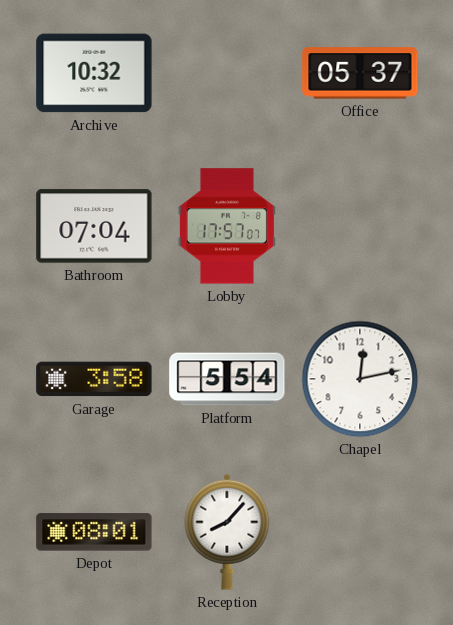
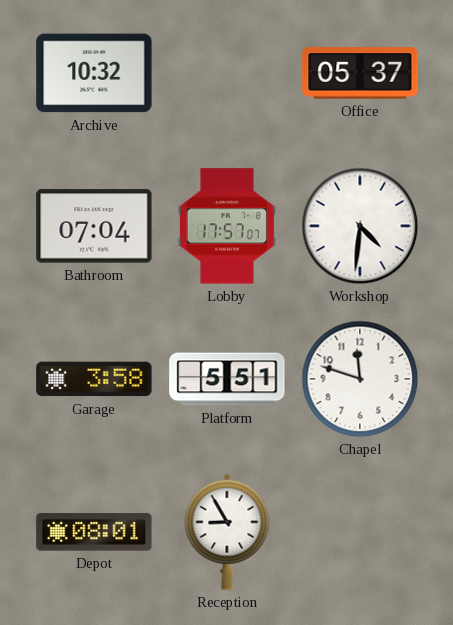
Workshop: none -> 4:31
Platform: 5:54 -> 5:51
Chapel: 12:13 -> 11:48
Reception: 8:07 -> 8:55
